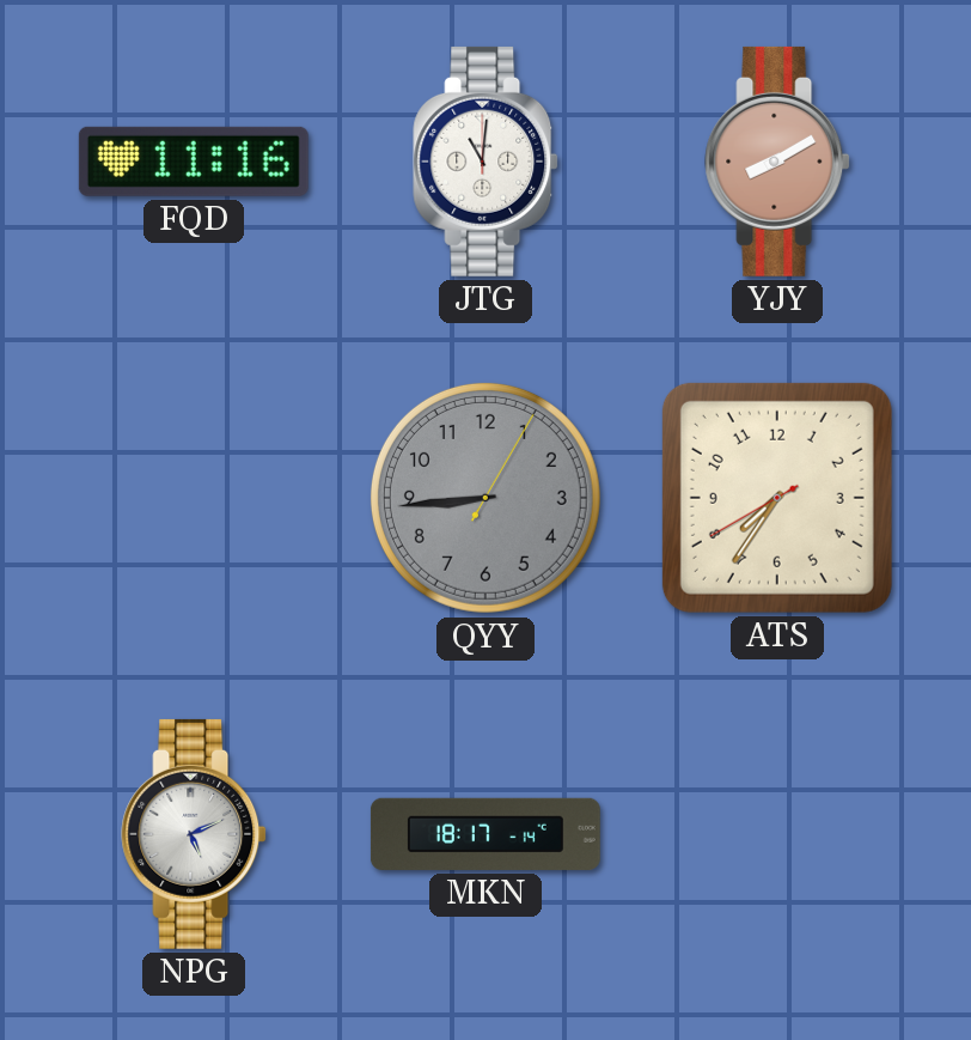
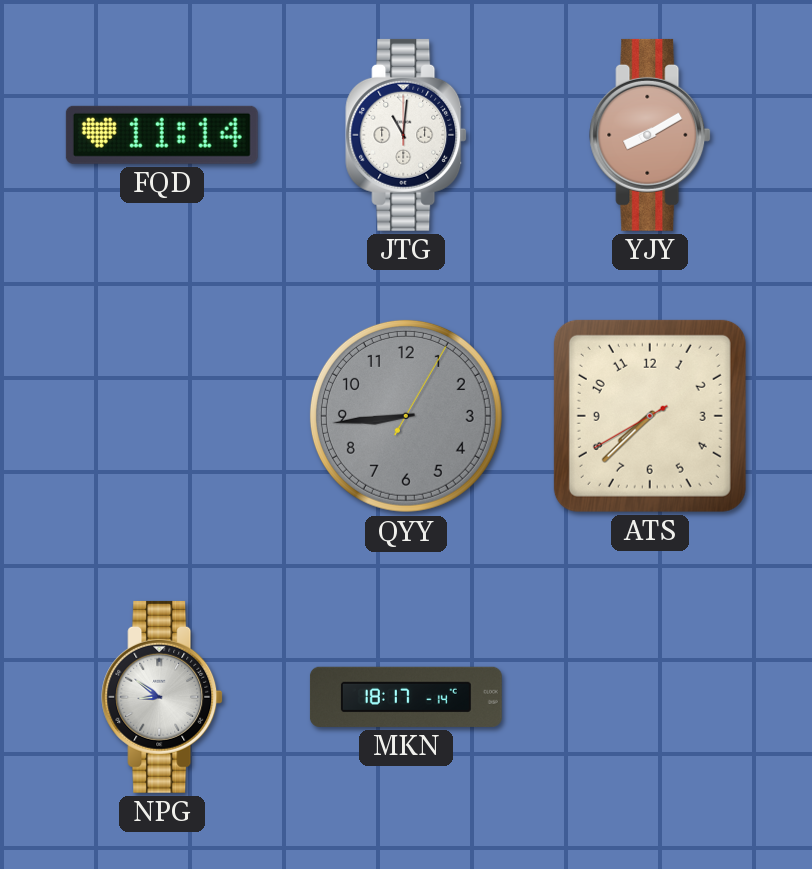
FQD: 11:16 -> 11:14
ATS: 7:35 -> 7:37
NPG: 5:11 -> 8:51
